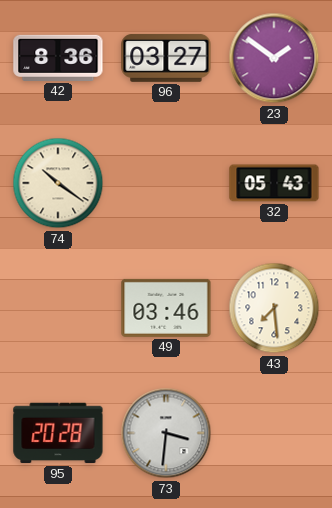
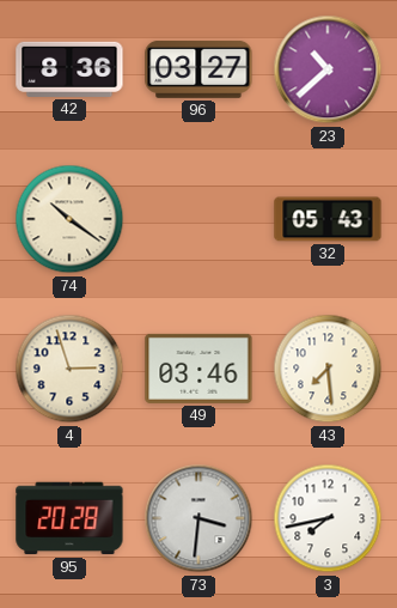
23: 1:51 -> 10:38
4: none -> 2:57
3: none -> 7:43
